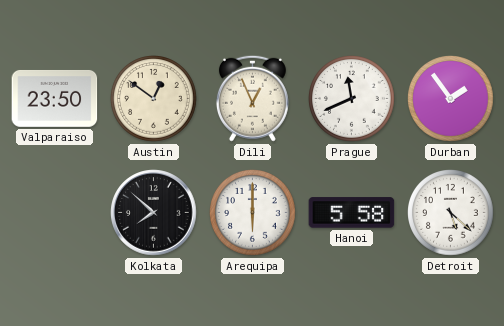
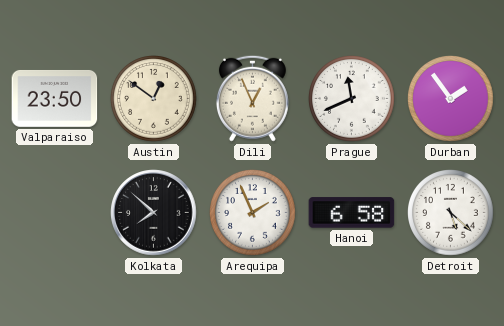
Arequipa: 6:00 -> 1:56
Hanoi: 5:58 -> 6:58
